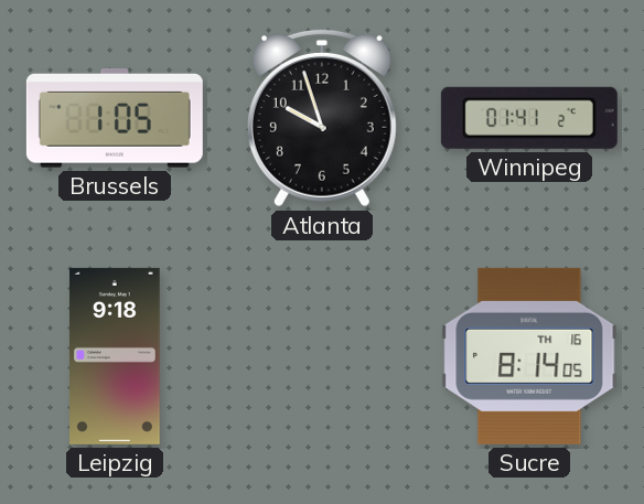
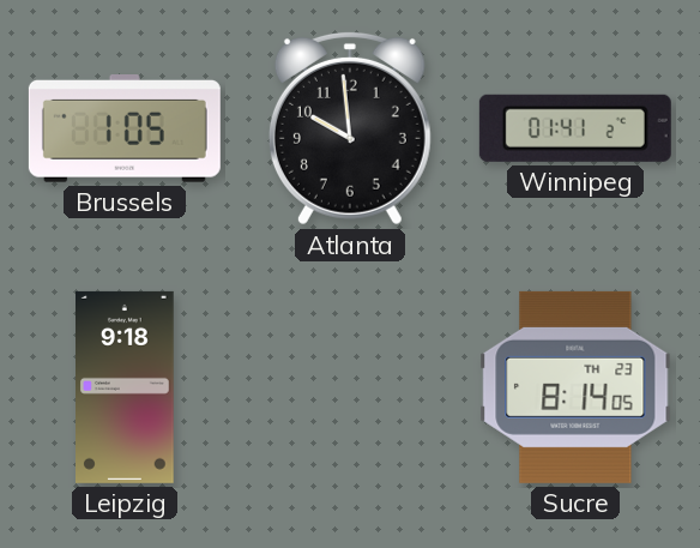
Atlanta: 9:57 -> 9:59
Sucre date: TH 16 -> TH 23
